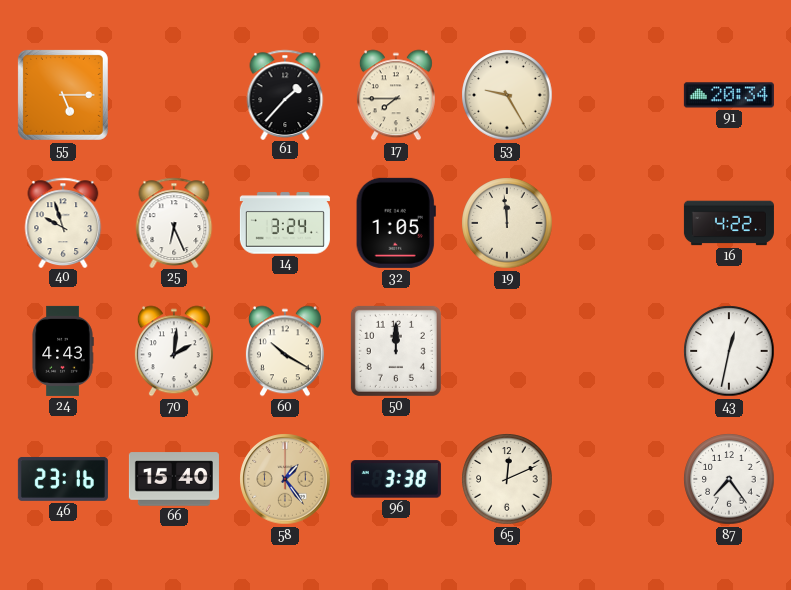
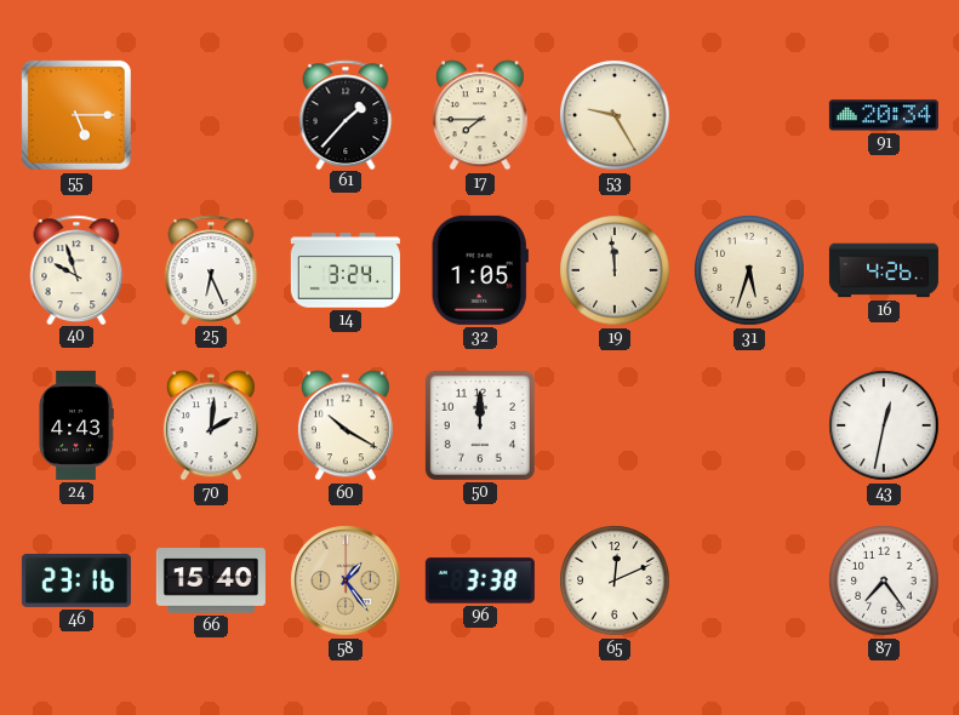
31: none -> 5:33
16: 4:22 -> 4:26
